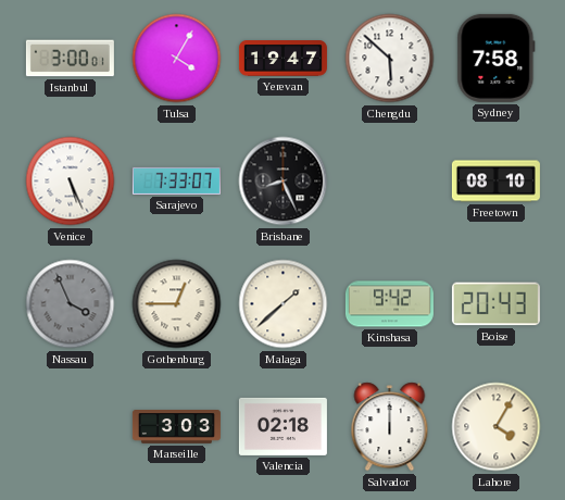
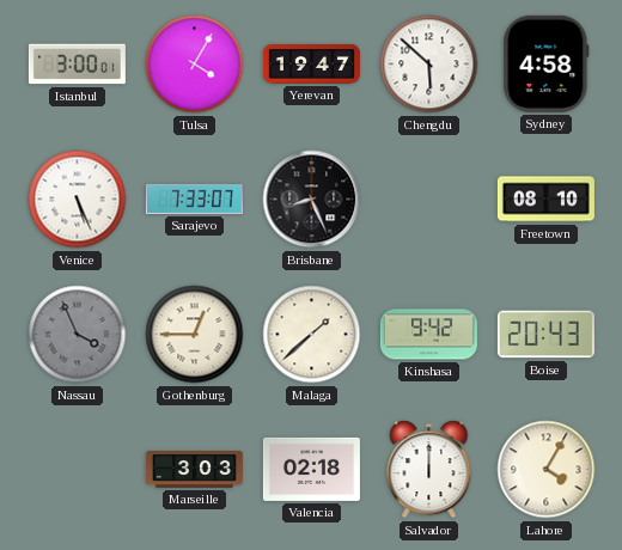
Sydney: 7:58 -> 4:58
